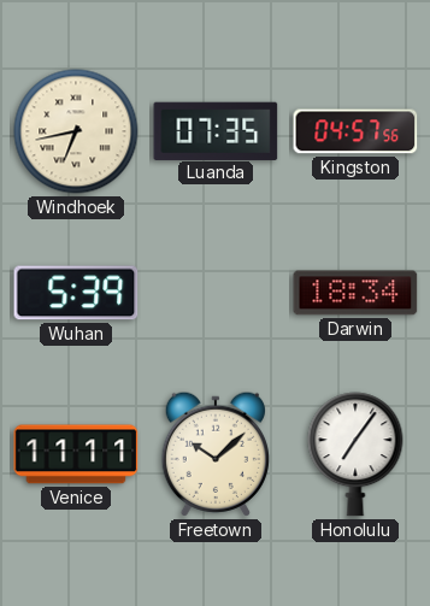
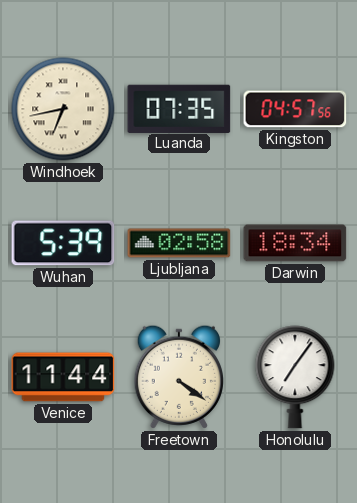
Ljubljana: none -> 02:58
Venice: 11:11 -> 11:44
Freetown: 10:08 -> 4:21
